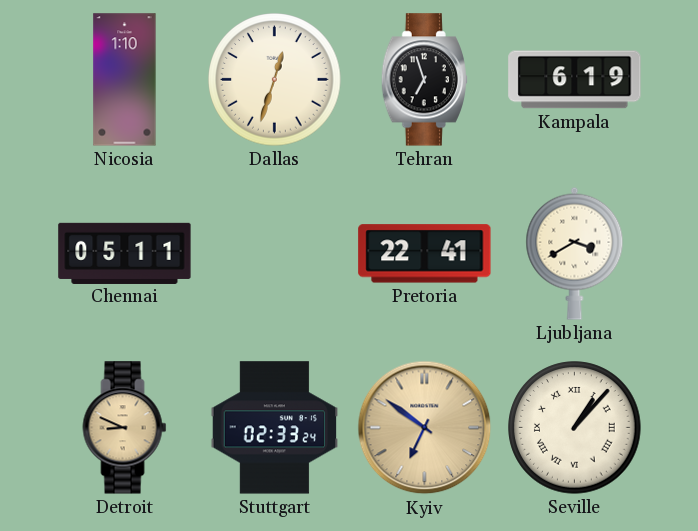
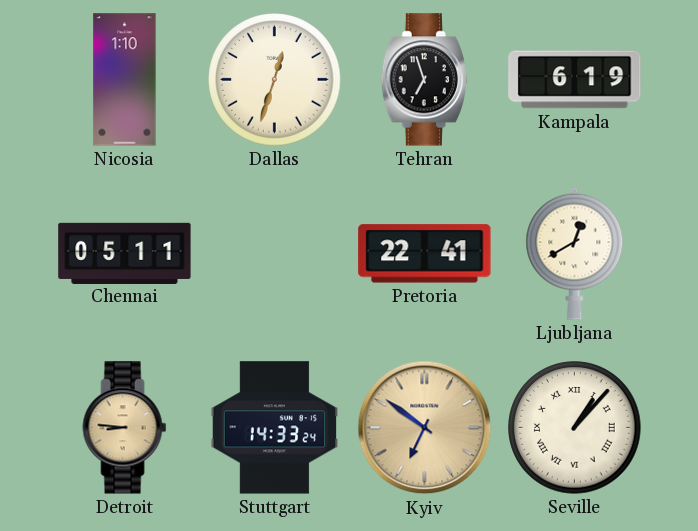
Ljubljana: 3:40 -> 12:40
Detroit: 8:49 -> 8:46
Stuttgart: 02:33 -> 14:33
